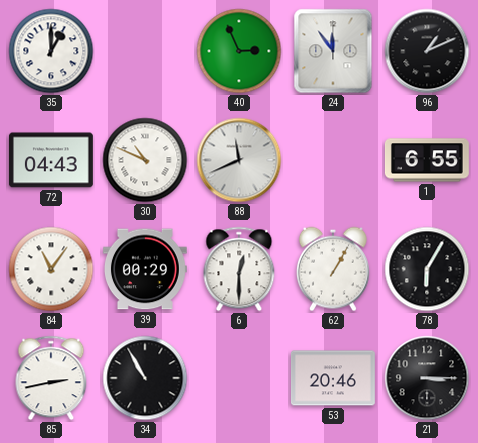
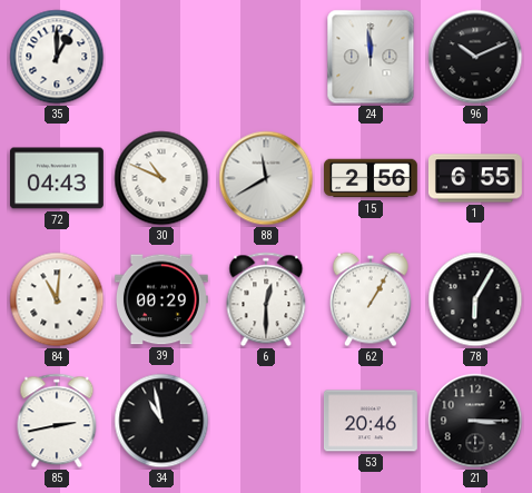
40: 2:56 -> none
24: 11:54 -> 11:59
96: 1:11 -> 10:11
88: 11:41 -> 11:40
15: none -> 2:56
84: 11:06 -> 11:01
34: 10:55 -> 10:58
